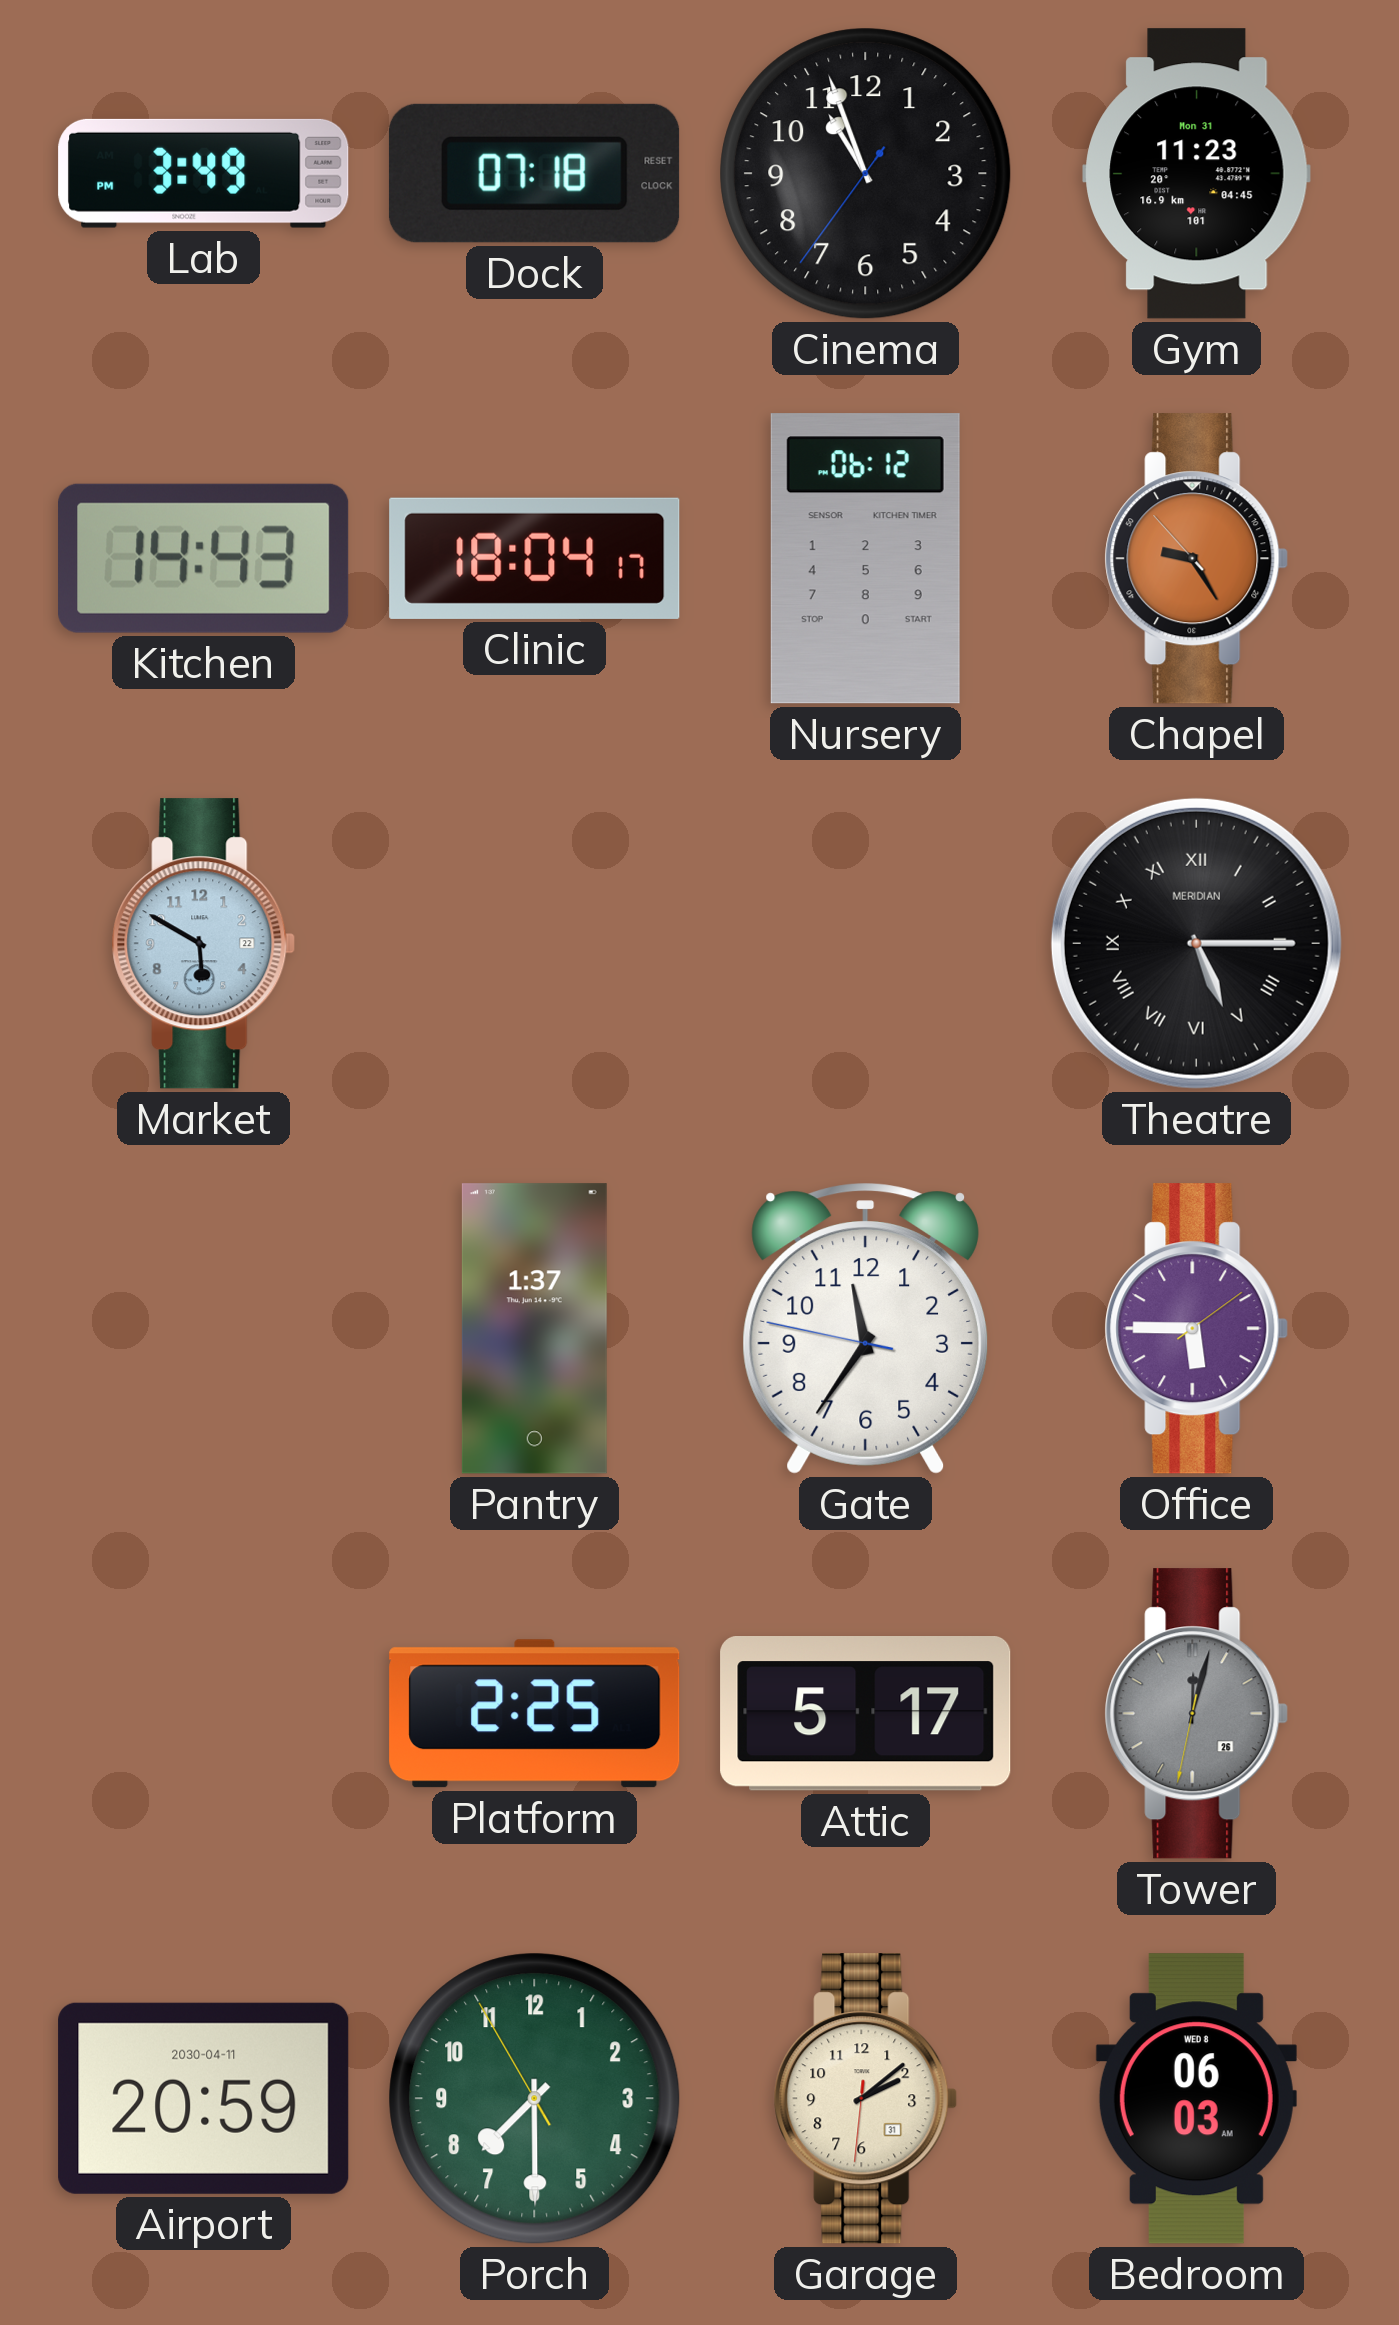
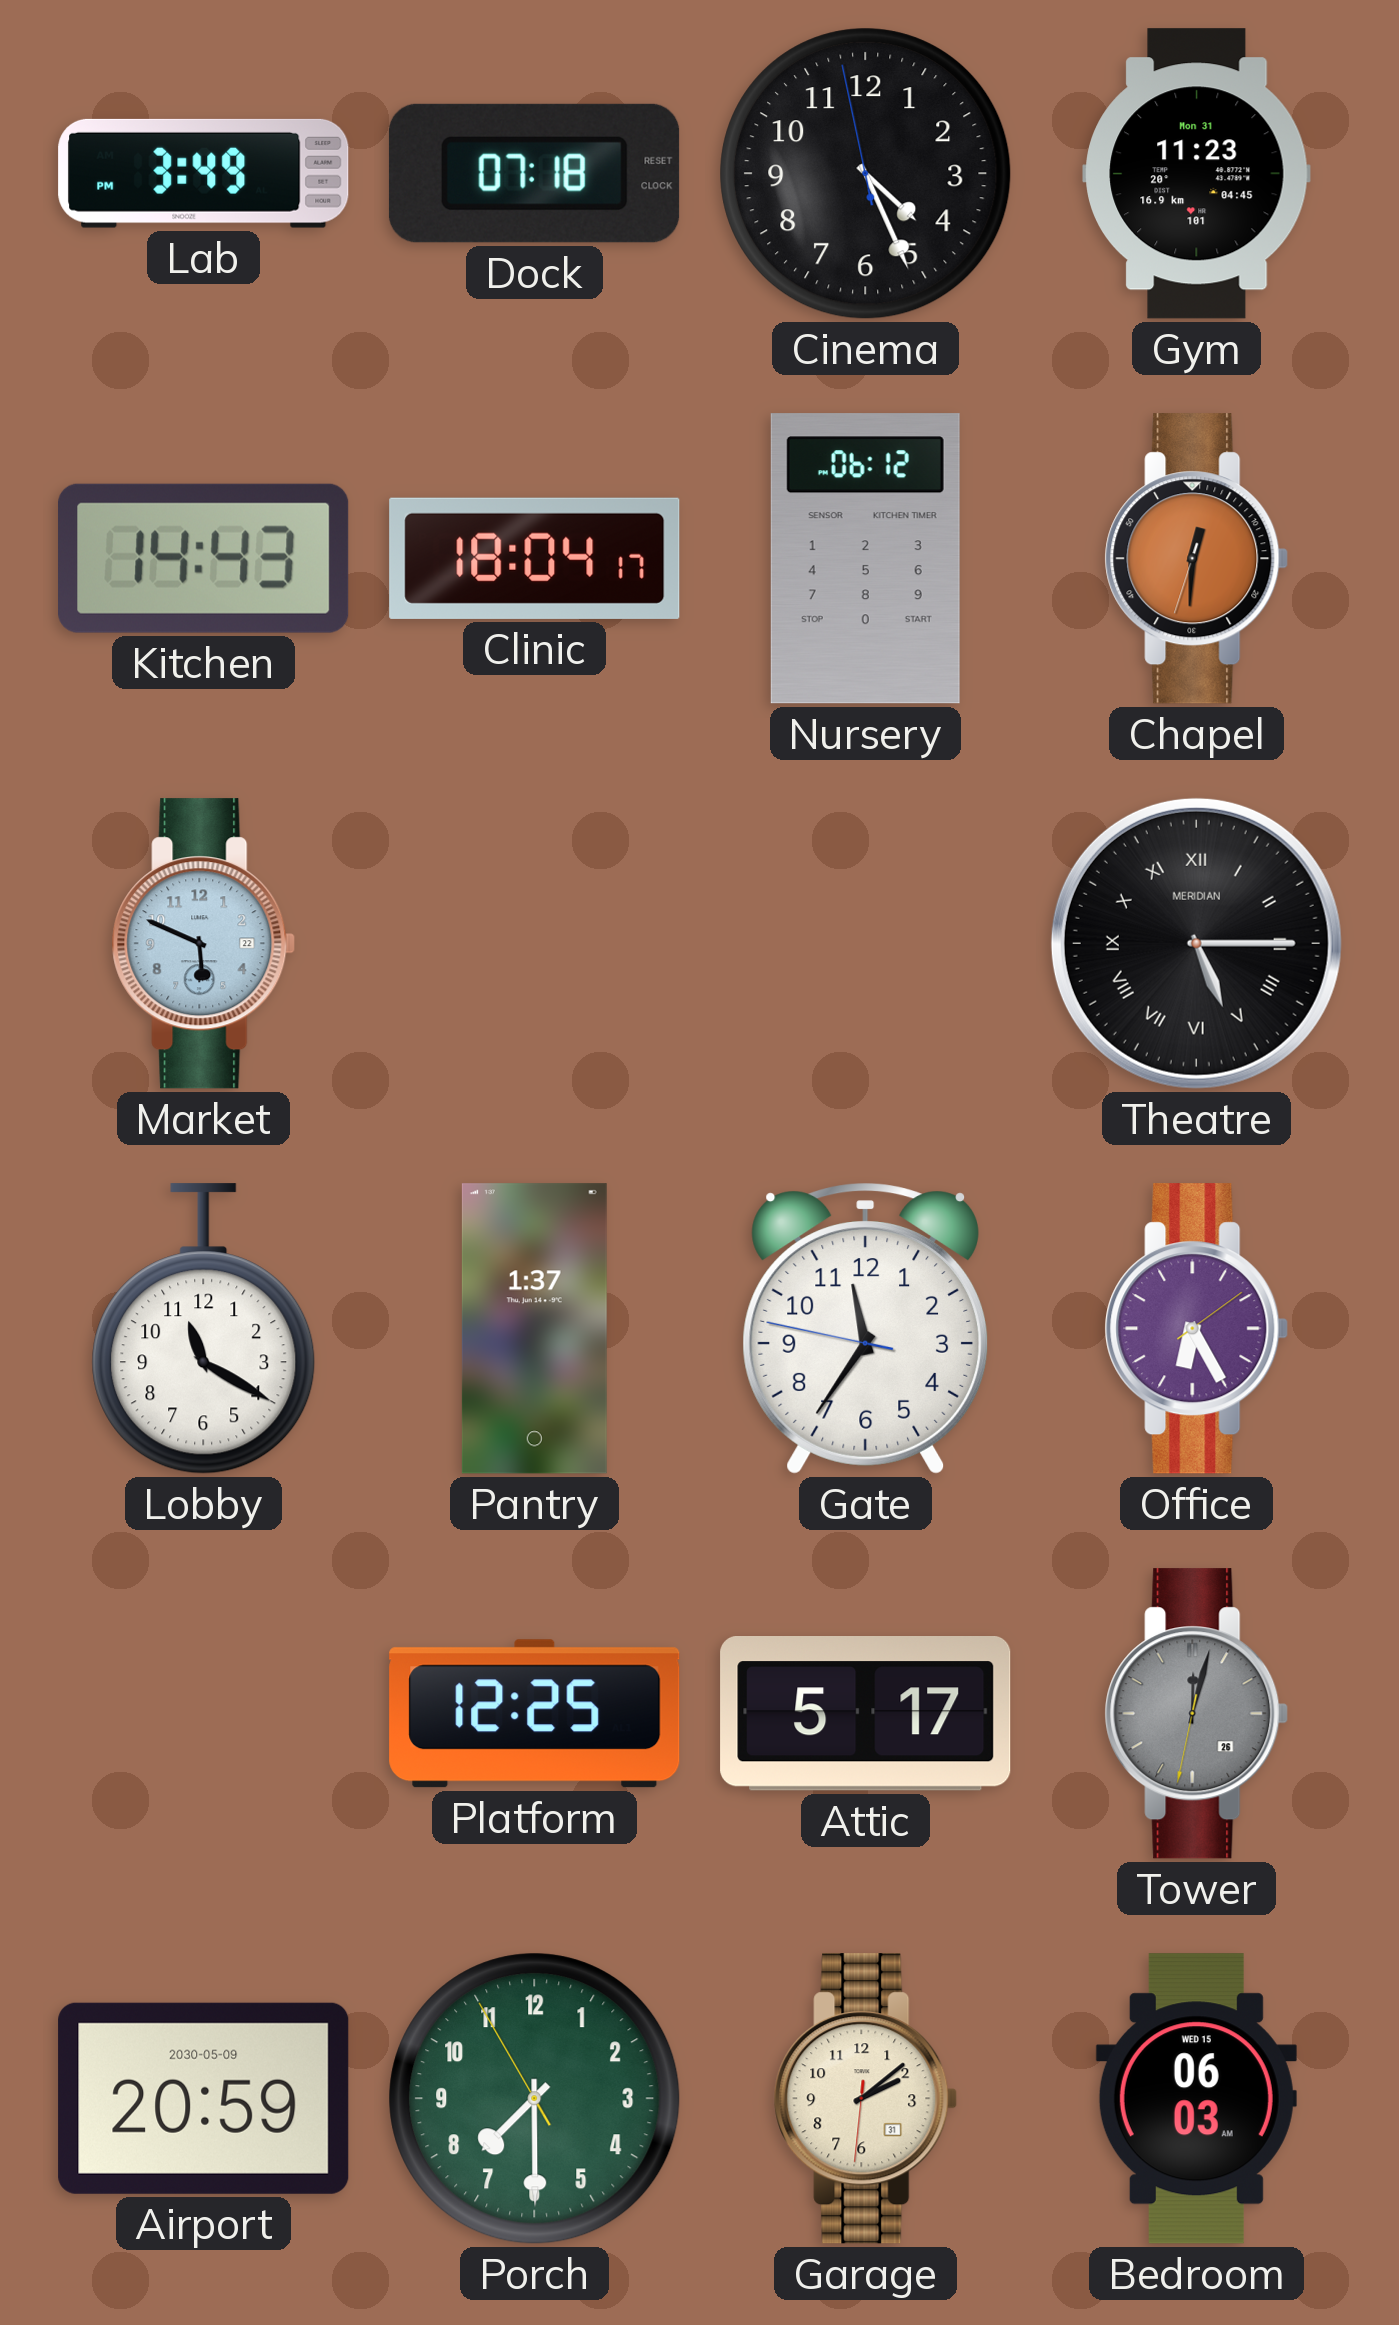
Cinema: 10:56 -> 4:25
Chapel: 9:24 -> 12:30
Market: 5:50 -> 5:49
Lobby: none -> 11:20
Office: 5:45 -> 6:25
Platform: 2:25 -> 12:25
Airport date: 2030-04-11 -> 2030-05-09
Bedroom date: WED 8 -> WED 15
